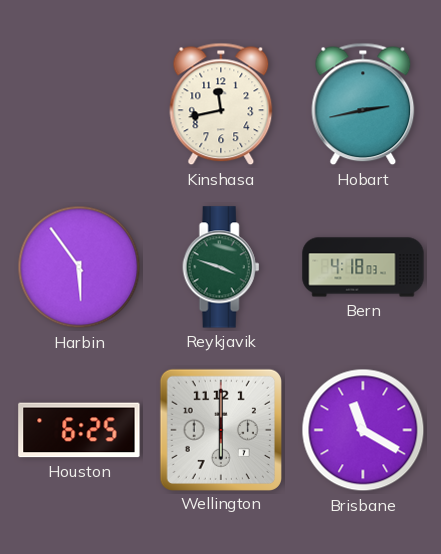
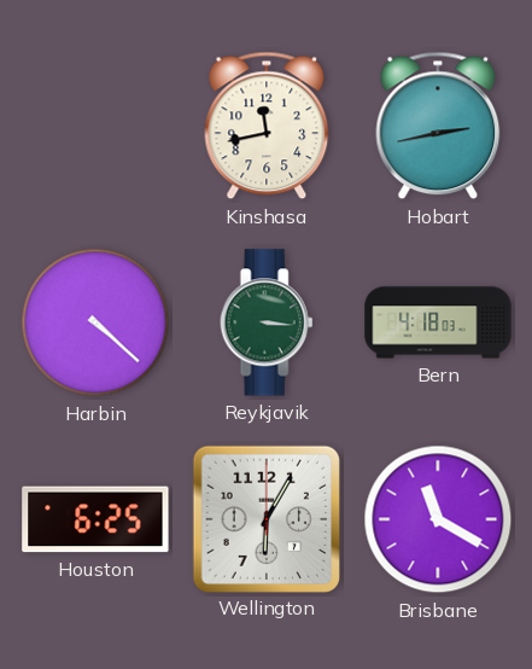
Harbin: 5:54 -> 4:22
Reykjavik: 3:48 -> 3:16
Wellington: 6:00 -> 6:05
